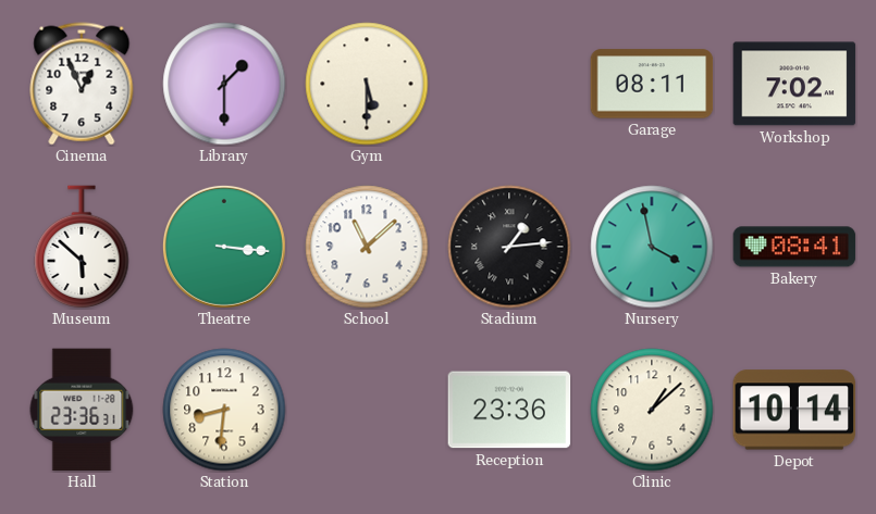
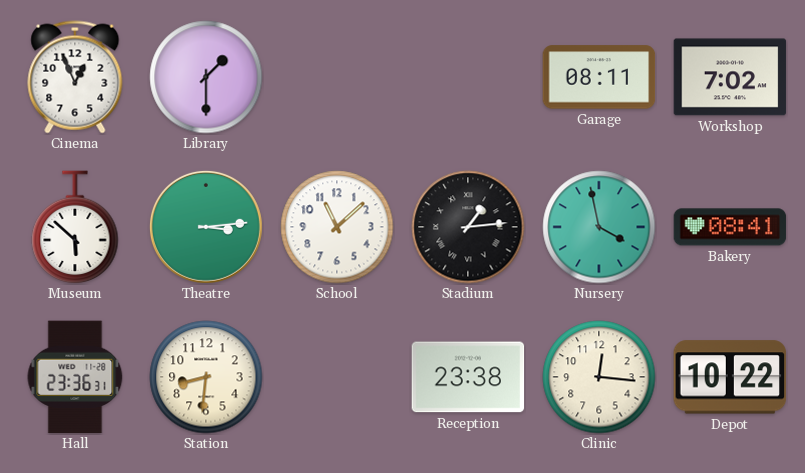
Gym: 5:30 -> none
Theatre: 3:16 -> 3:14
Reception: 23:36 -> 23:38
Clinic: 1:08 -> 12:16
Depot: 10:14 -> 10:22
